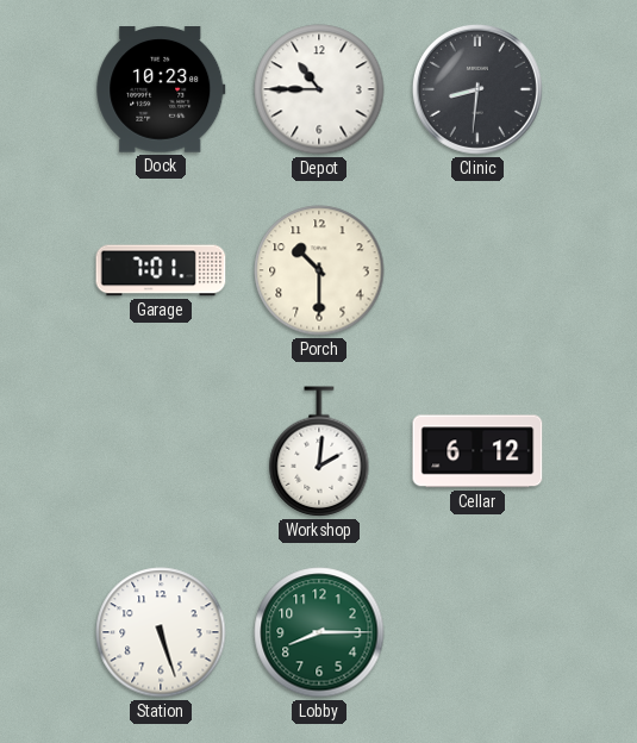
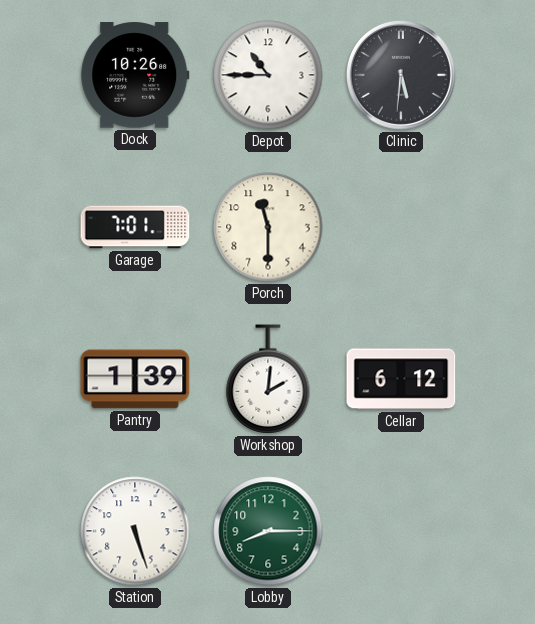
Dock: 10:23 -> 10:26
Clinic: 8:31 -> 5:31
Porch: 10:30 -> 11:30
Pantry: none -> 1:39
